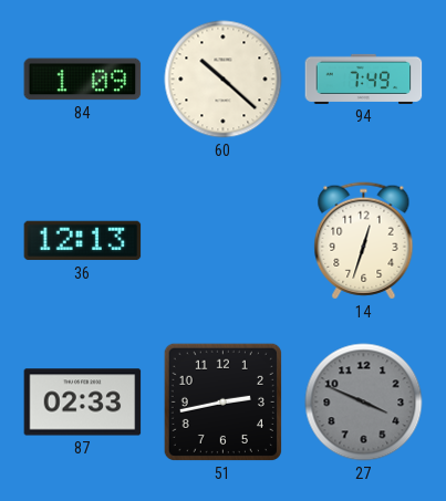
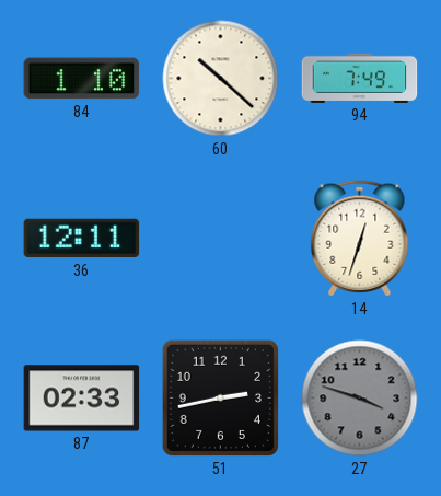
84: 1:09 -> 1:10
36: 12:13 -> 12:11
27: 3:49 -> 3:48
